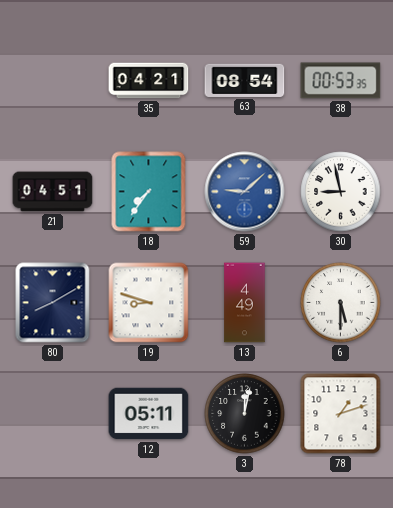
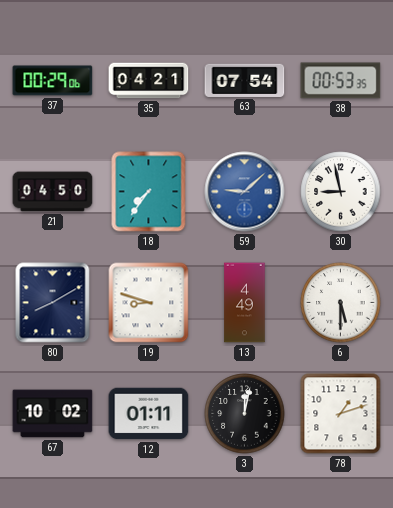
37: none -> 00:29
63: 08:54 -> 07:54
21: 04:51 -> 04:50
67: none -> 10:02
12: 05:11 -> 01:11
